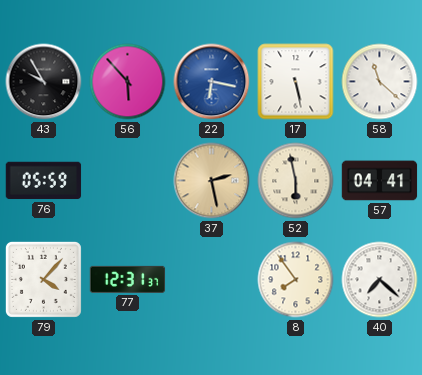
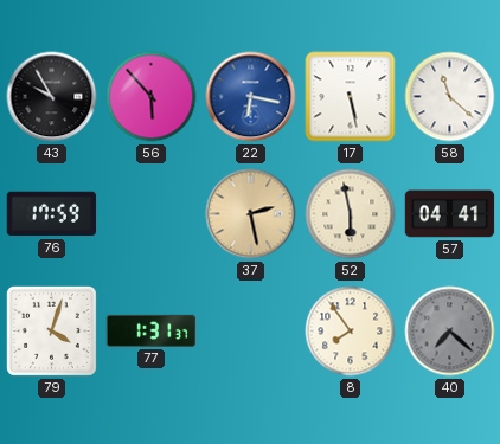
76: 05:59 -> 17:59
79: 4:07 -> 4:03
77: 12:31 -> 1:31
40 dial: white -> grey
